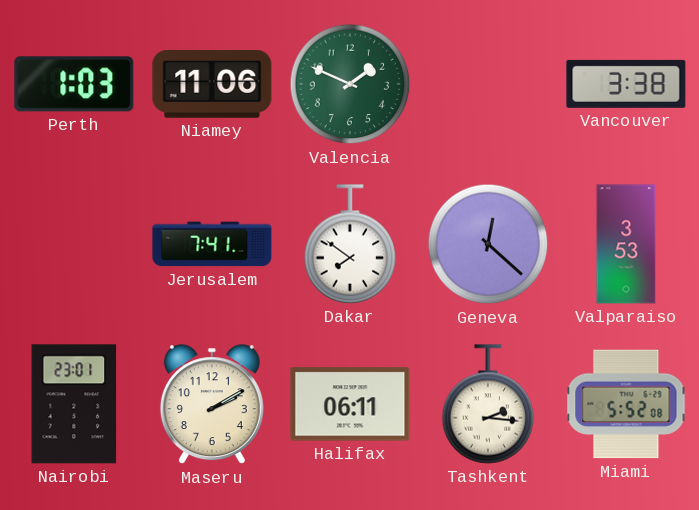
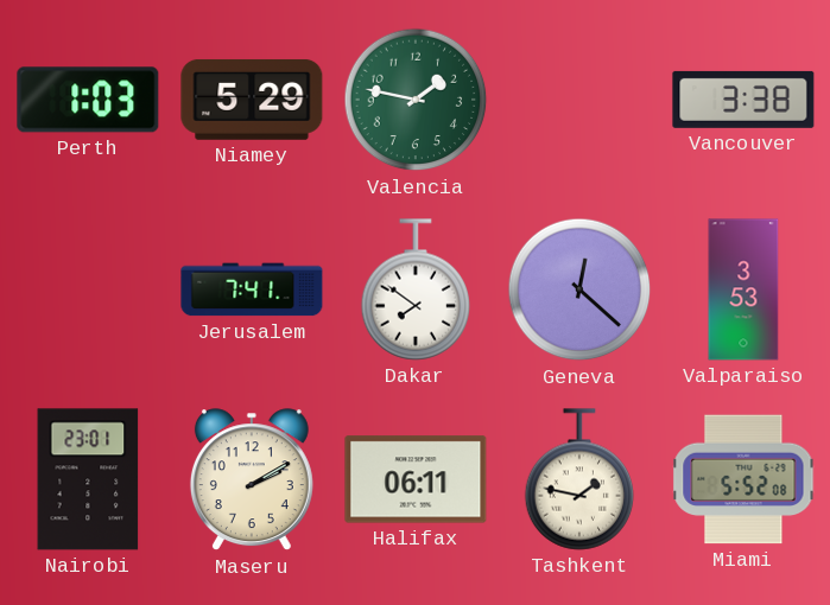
Niamey: 11:06 -> 5:29
Valencia: 1:49 -> 1:47
Tashkent: 2:16 -> 1:47
